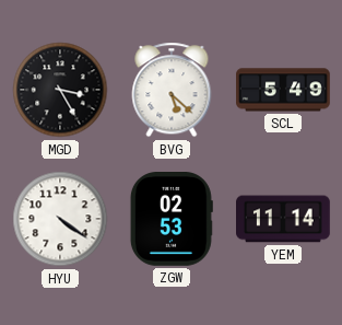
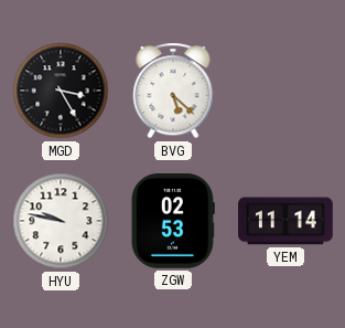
SCL: 5:49 -> none
HYU: 4:21 -> 9:47
